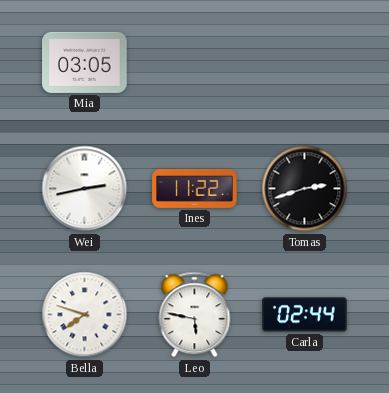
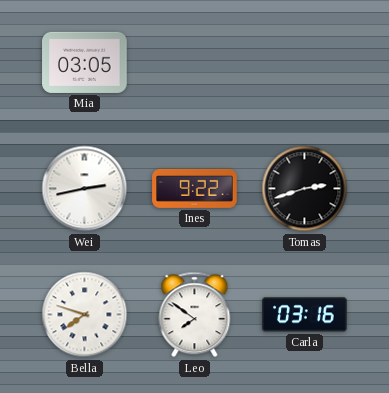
Ines: 11:22 -> 9:22
Leo: 5:47 -> 7:51
Carla: 02:44 -> 03:16
